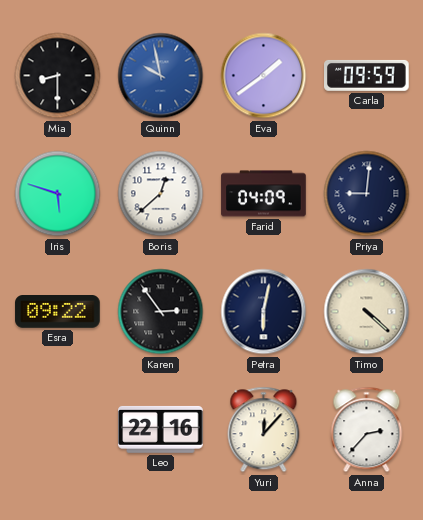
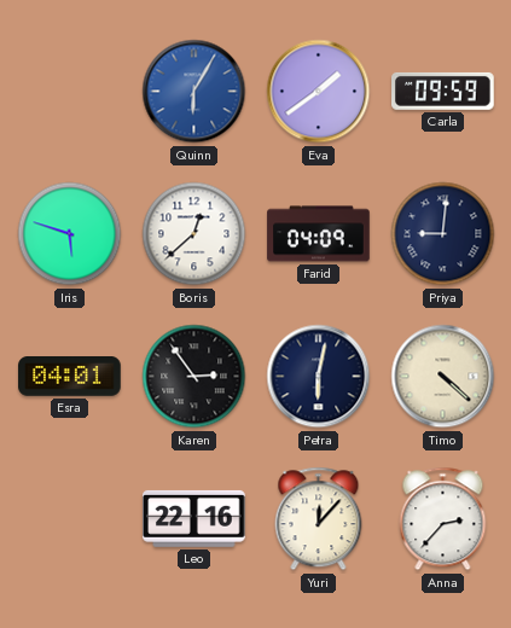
Mia: 8:30 -> none
Quinn: 9:58 -> 6:05
Esra: 09:22 -> 04:01
